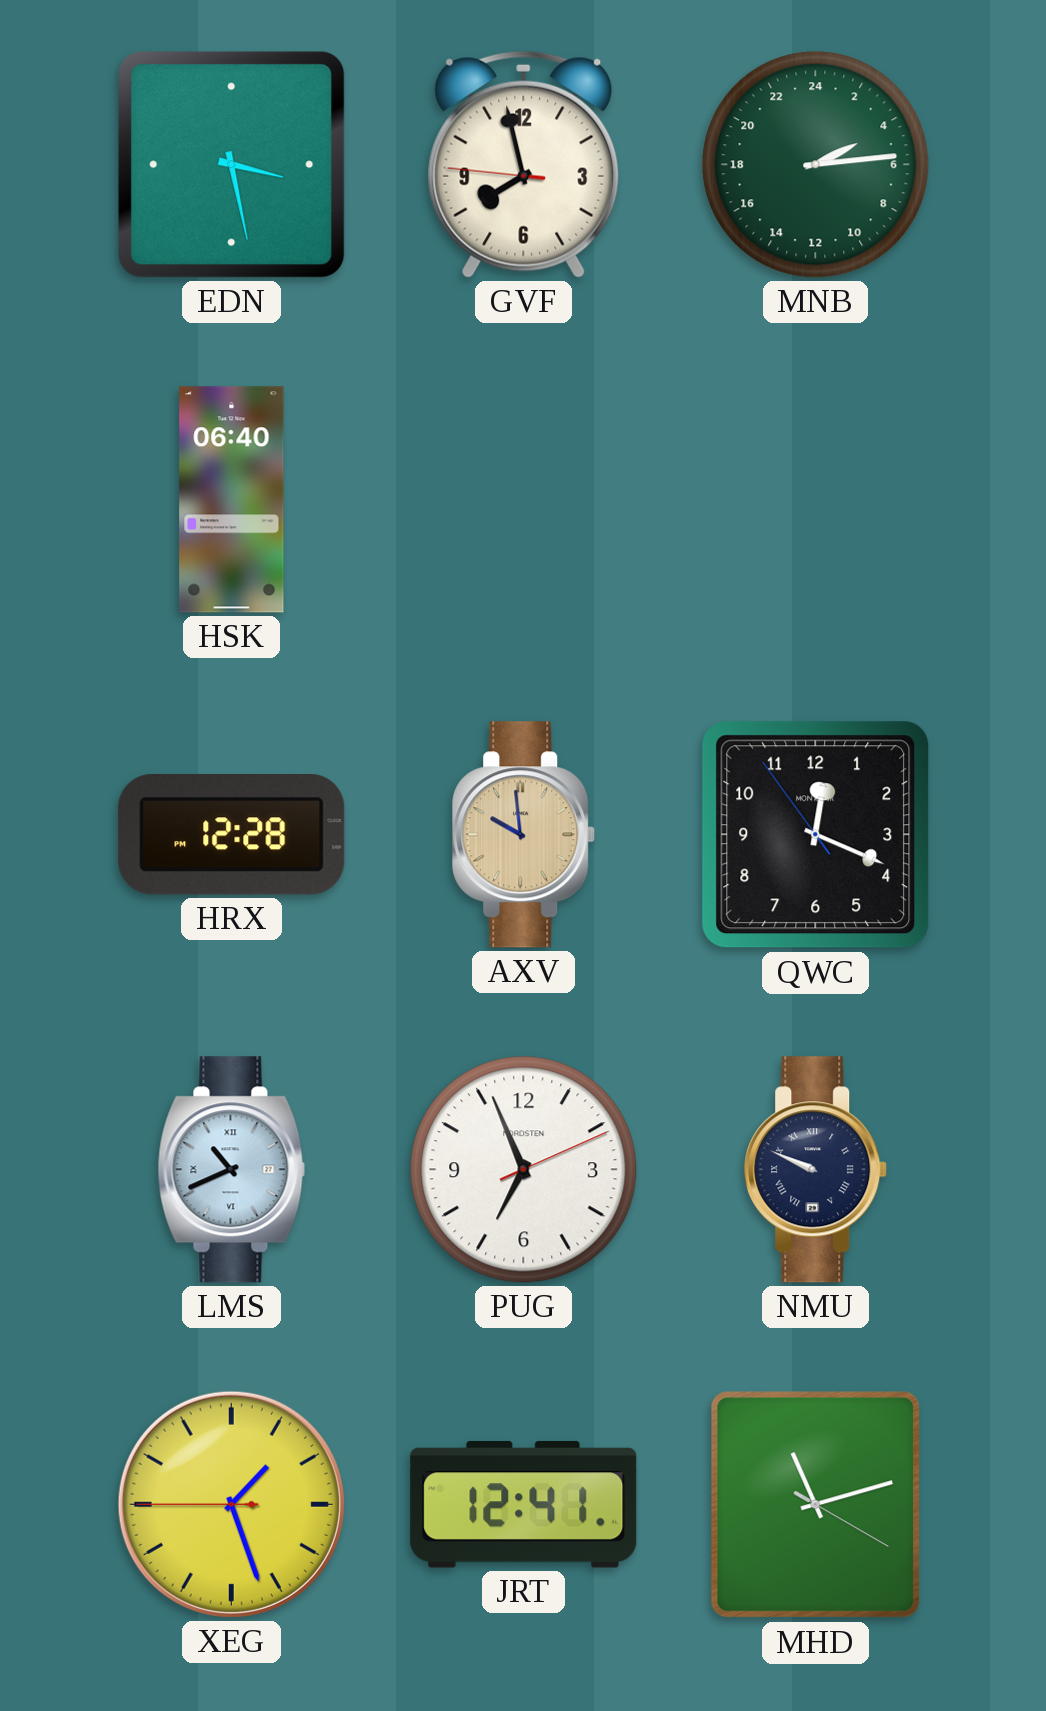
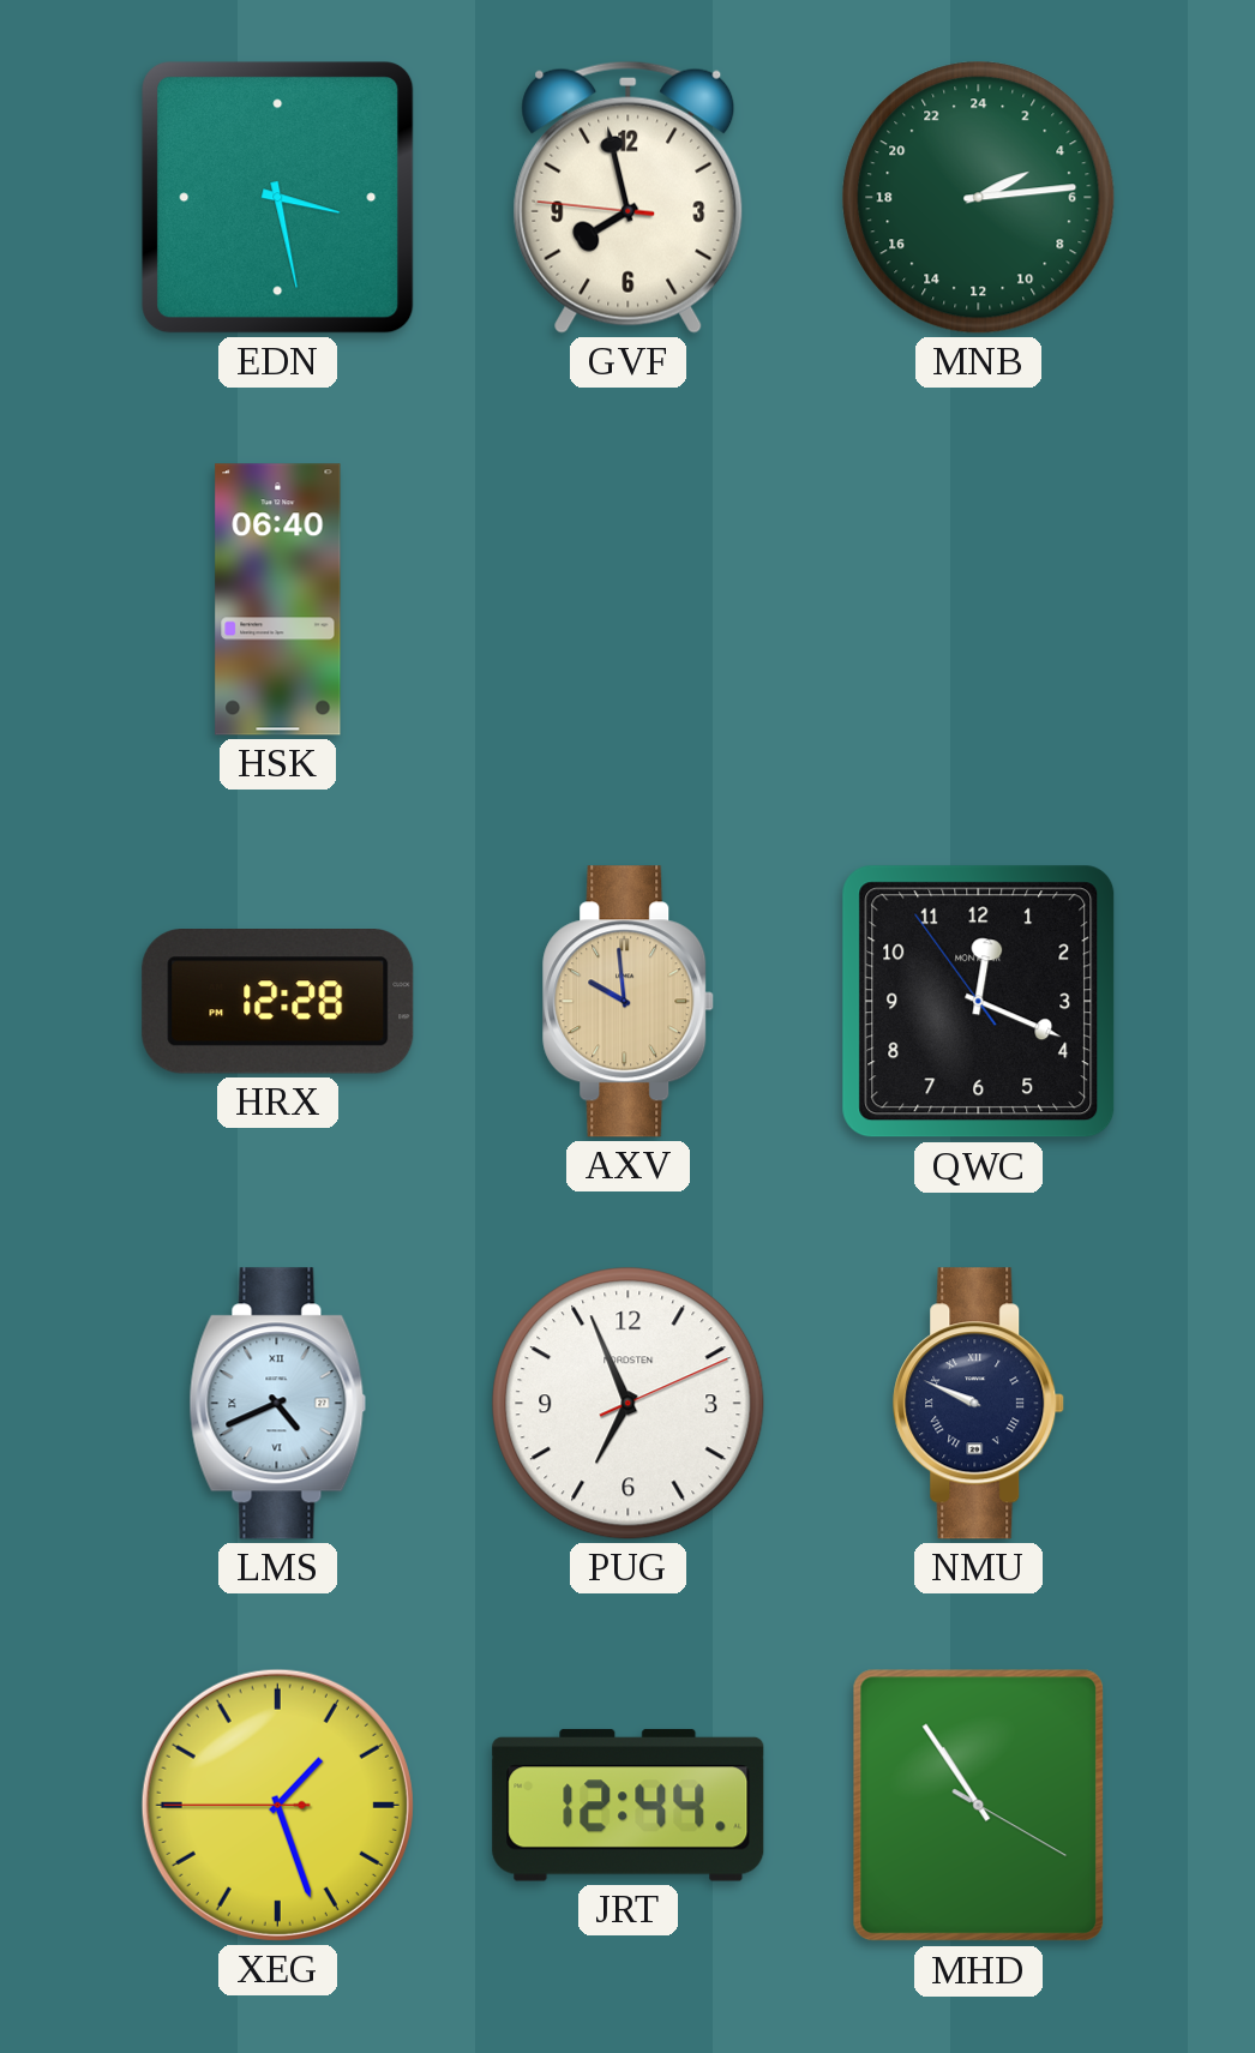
LMS: 10:41 -> 4:41
JRT: 12:41 -> 12:44
MHD: 11:12 -> 10:54
